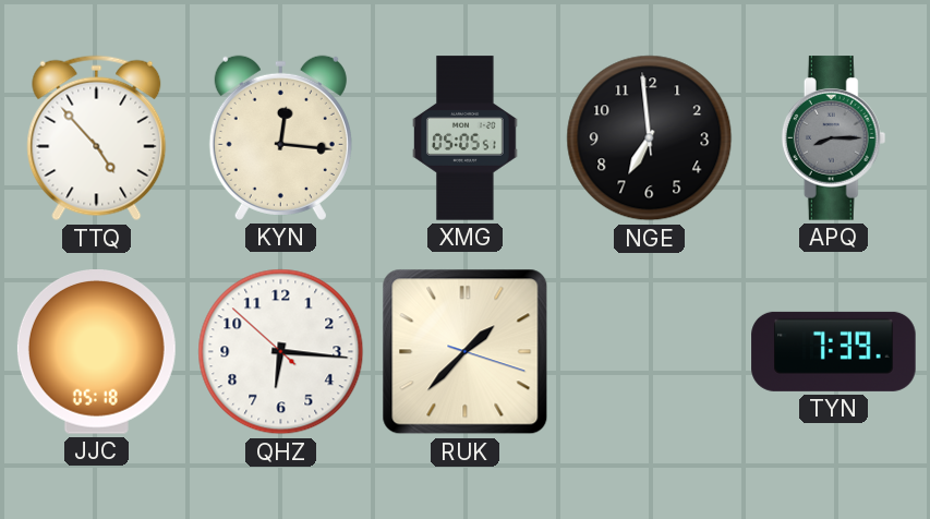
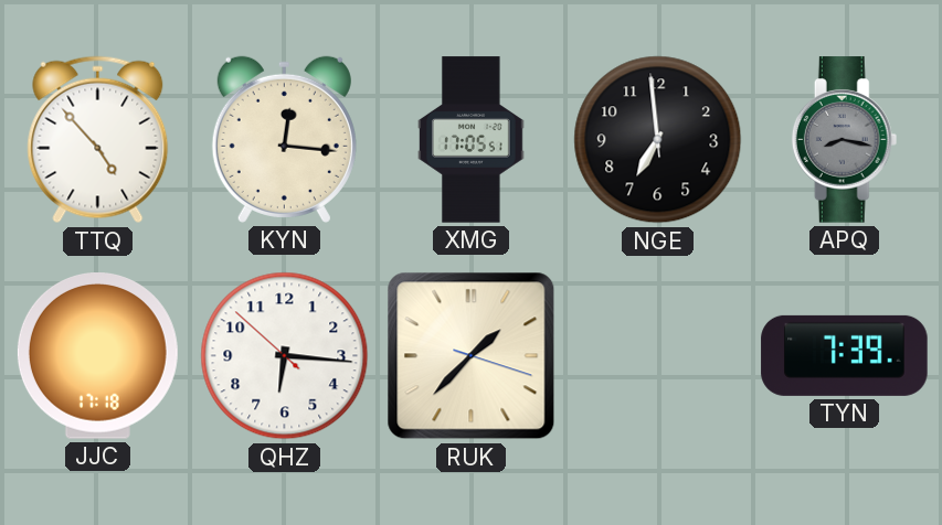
XMG: 05:05 -> 17:05
APQ: 8:15 -> 8:17
JJC: 05:18 -> 17:18
